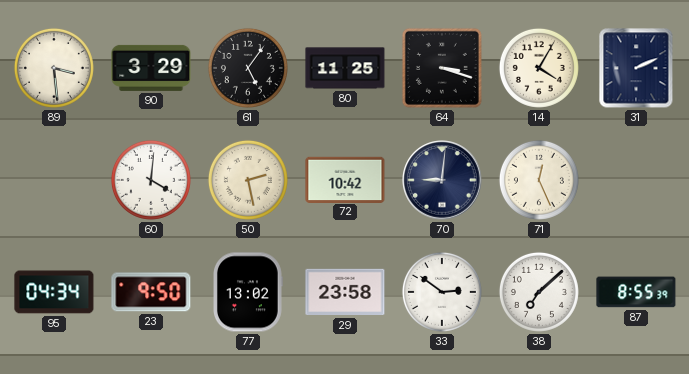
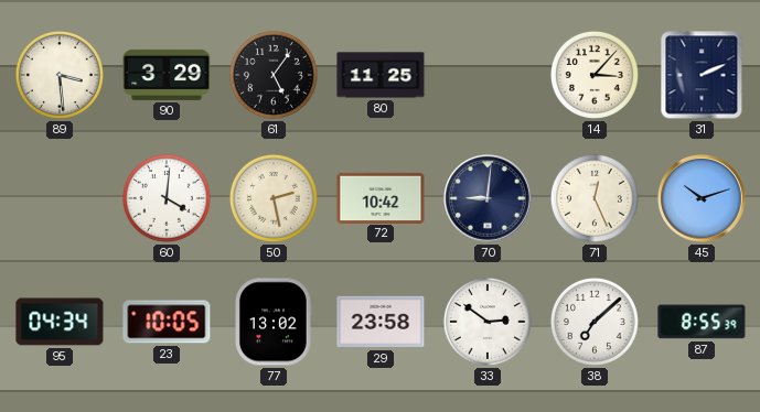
64: 3:18 -> none
14: 4:05 -> 3:07
45: none -> 10:12
23: 9:50 -> 10:05
